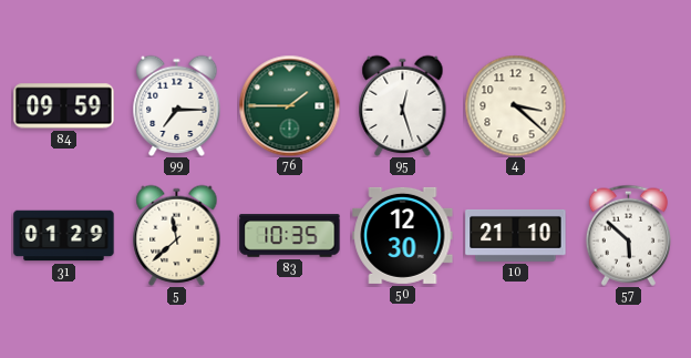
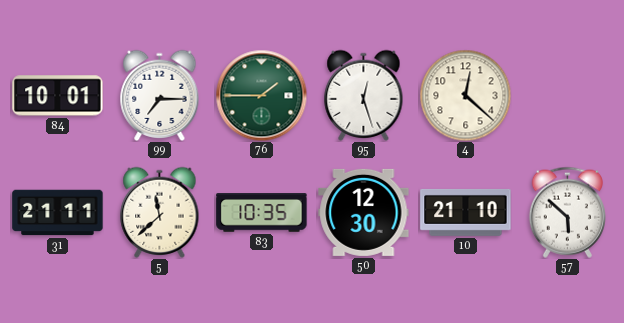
84: 09:59 -> 10:01
4: 3:22 -> 12:22
31: 01:29 -> 21:11
